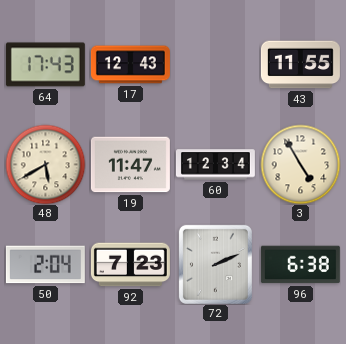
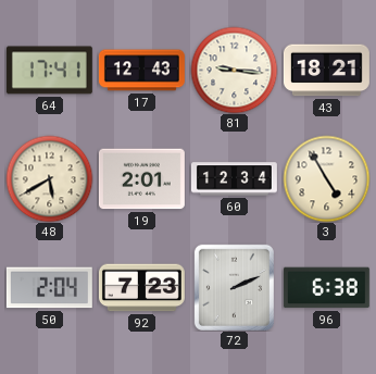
64: 17:43 -> 17:41
81: none -> 9:16
43: 11:55 -> 18:21
19: 11:47 -> 2:01
